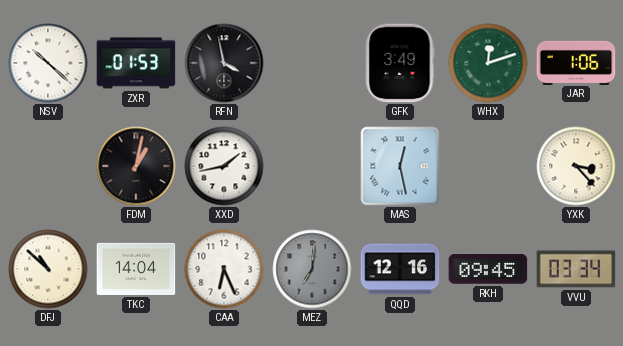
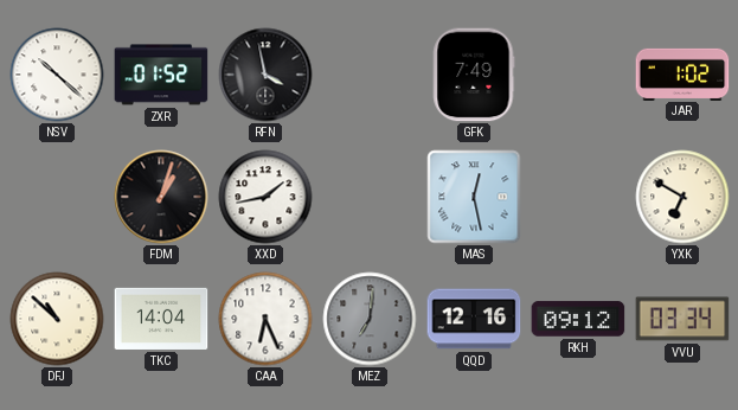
ZXR: 01:53 -> 01:52
GFK: 3:49 -> 7:49
WHX: 12:12 -> none
JAR: 1:06 -> 1:02
FDM: 1:02 -> 1:03
YXK: 3:23 -> 6:50
RKH: 09:45 -> 09:12
